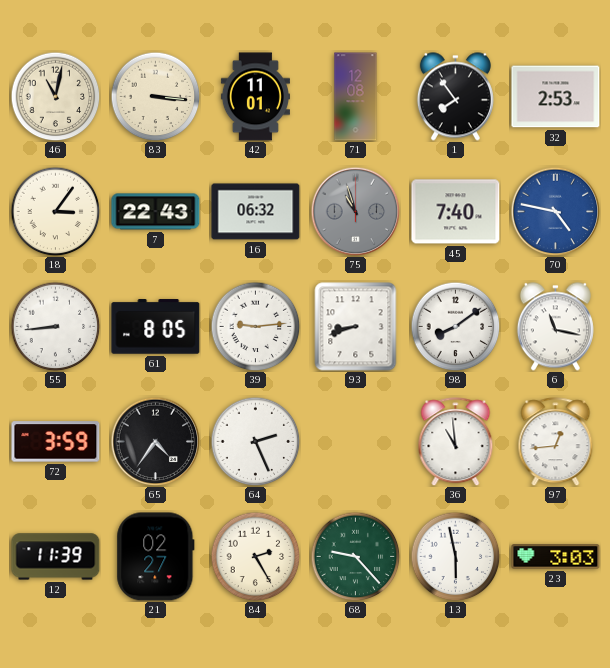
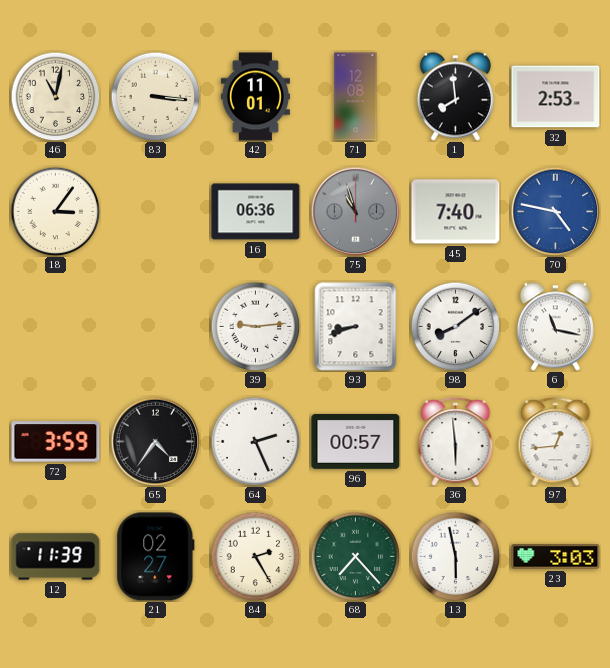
1: 7:54 -> 7:59
7: 22:43 -> none
16: 06:32 -> 06:36
55: 8:44 -> none
61: 8:05 -> none
96: none -> 00:57
36: 10:59 -> 5:59
68: 9:23 -> 7:23
